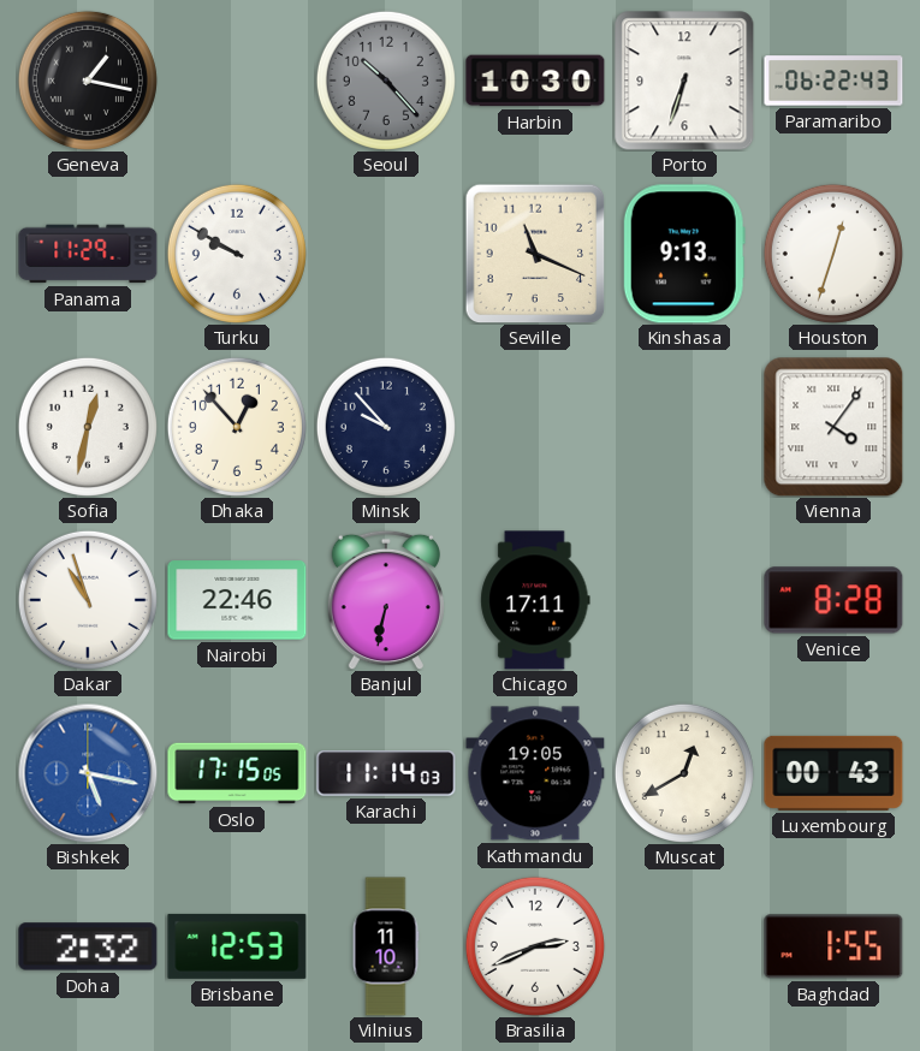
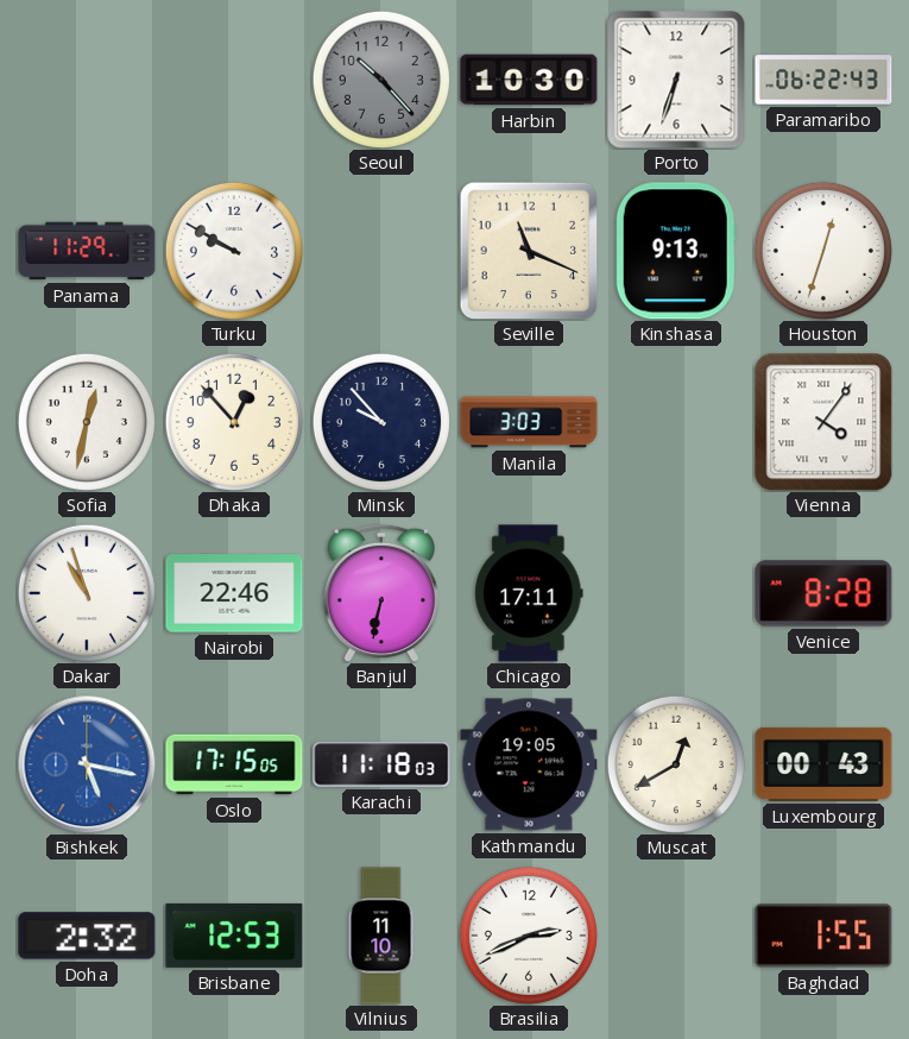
Geneva: 1:17 -> none
Manila: none -> 3:03
Karachi: 11:14 -> 11:18
